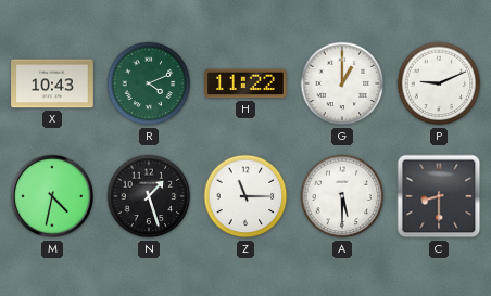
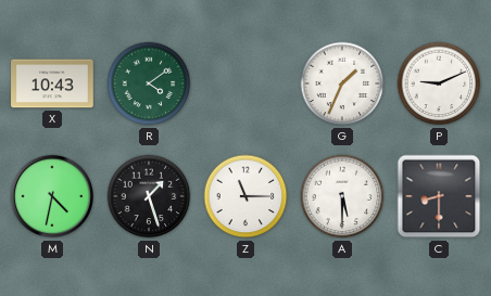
R: 4:11 -> 4:09
H: 11:22 -> none
G: 1:00 -> 1:34
